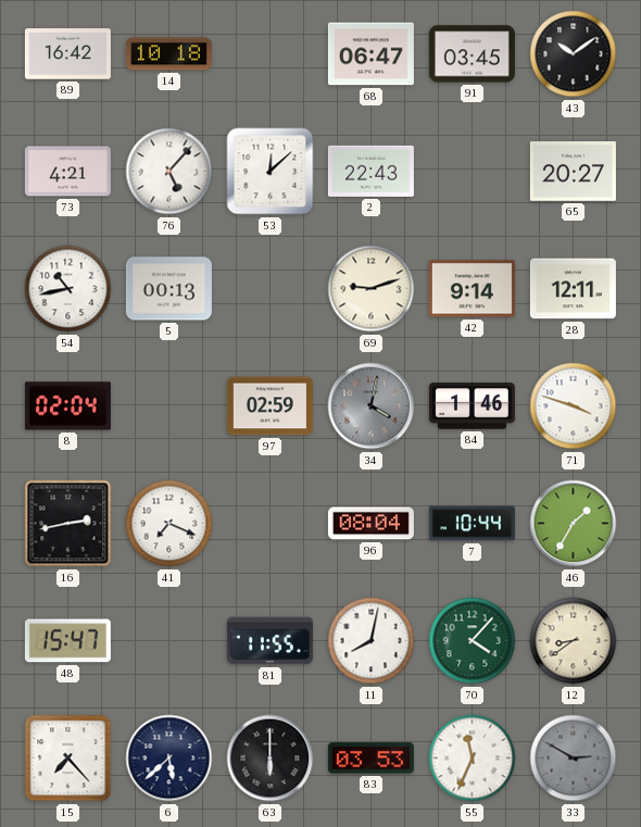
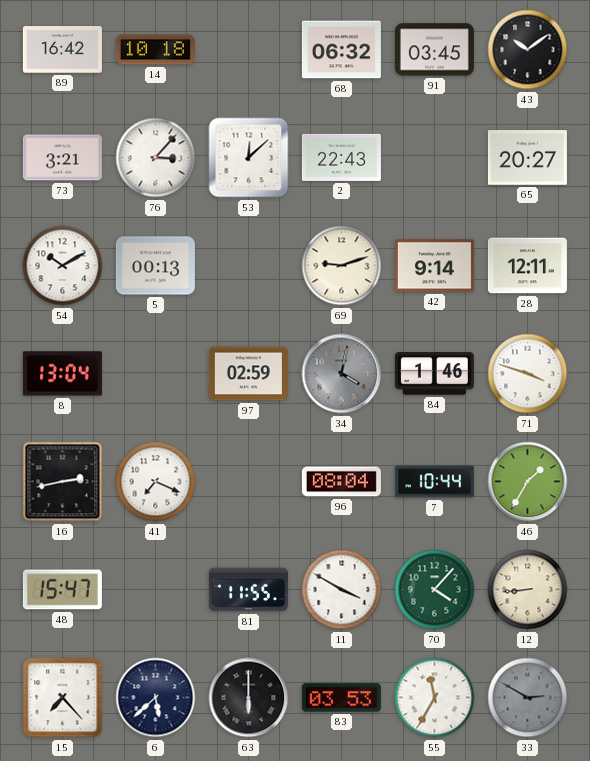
68: 06:47 -> 06:32
73: 4:21 -> 3:21
76: 5:07 -> 3:07
54: 10:43 -> 10:10
8: 02:04 -> 13:04
11: 8:02 -> 3:50
12: 8:39 -> 8:44
55: 11:34 -> 11:35
